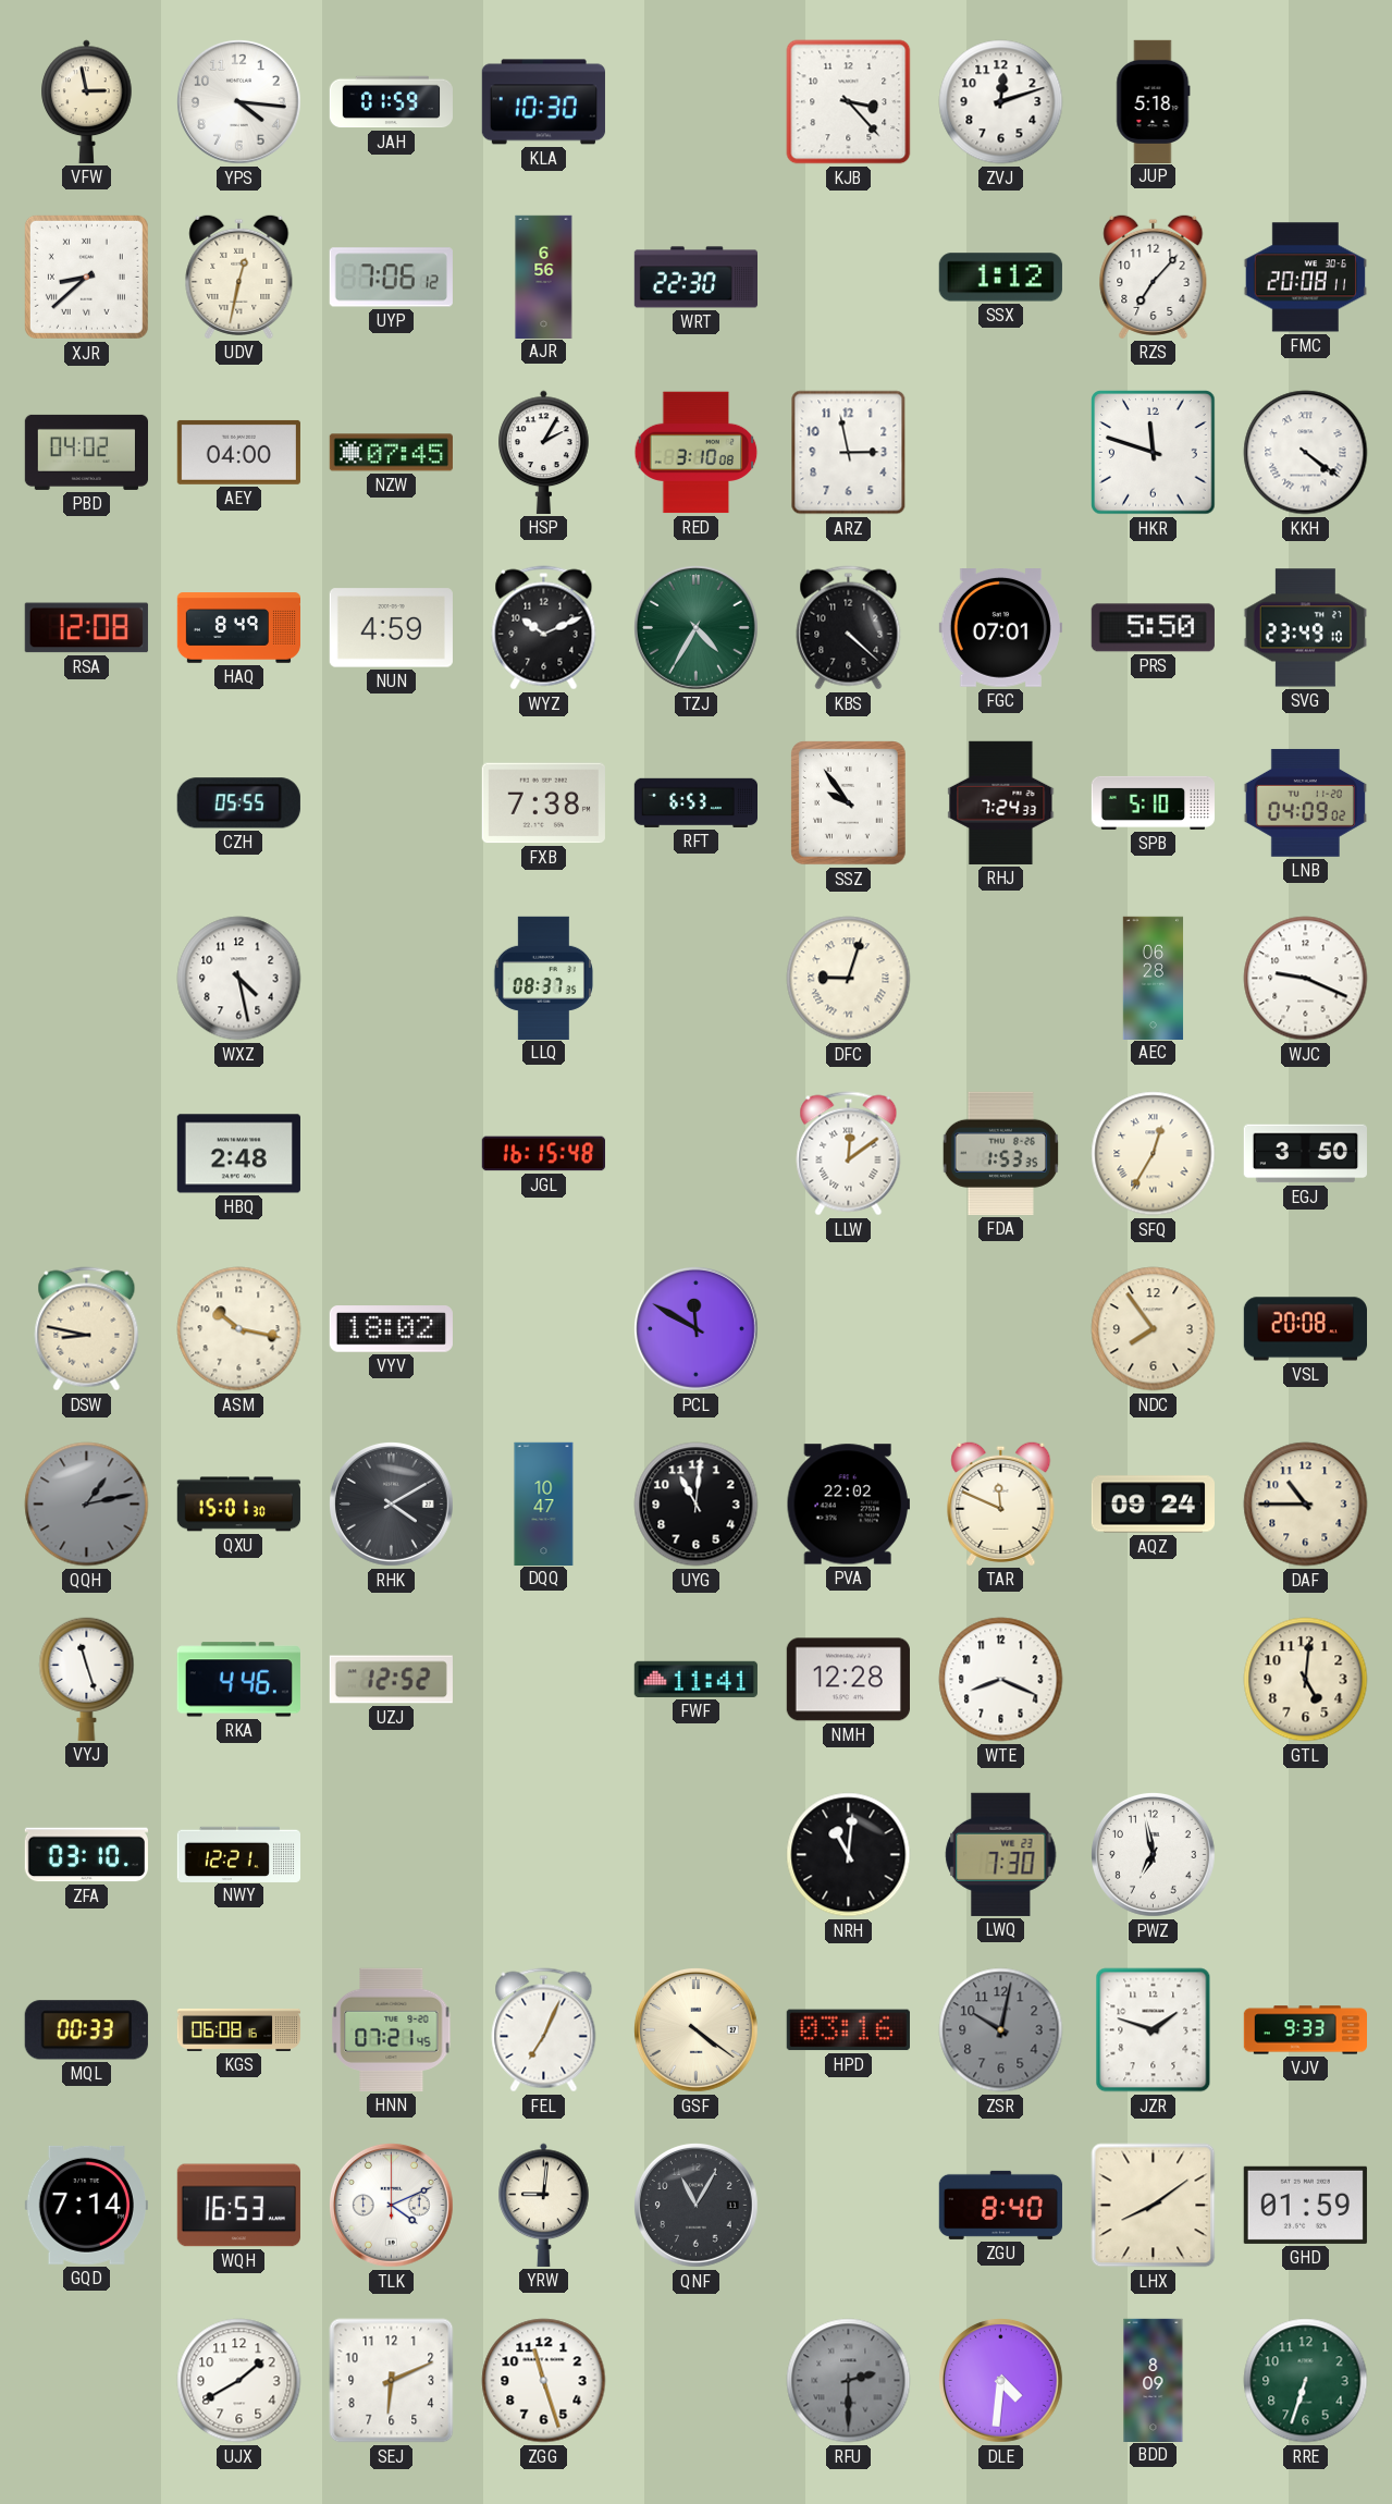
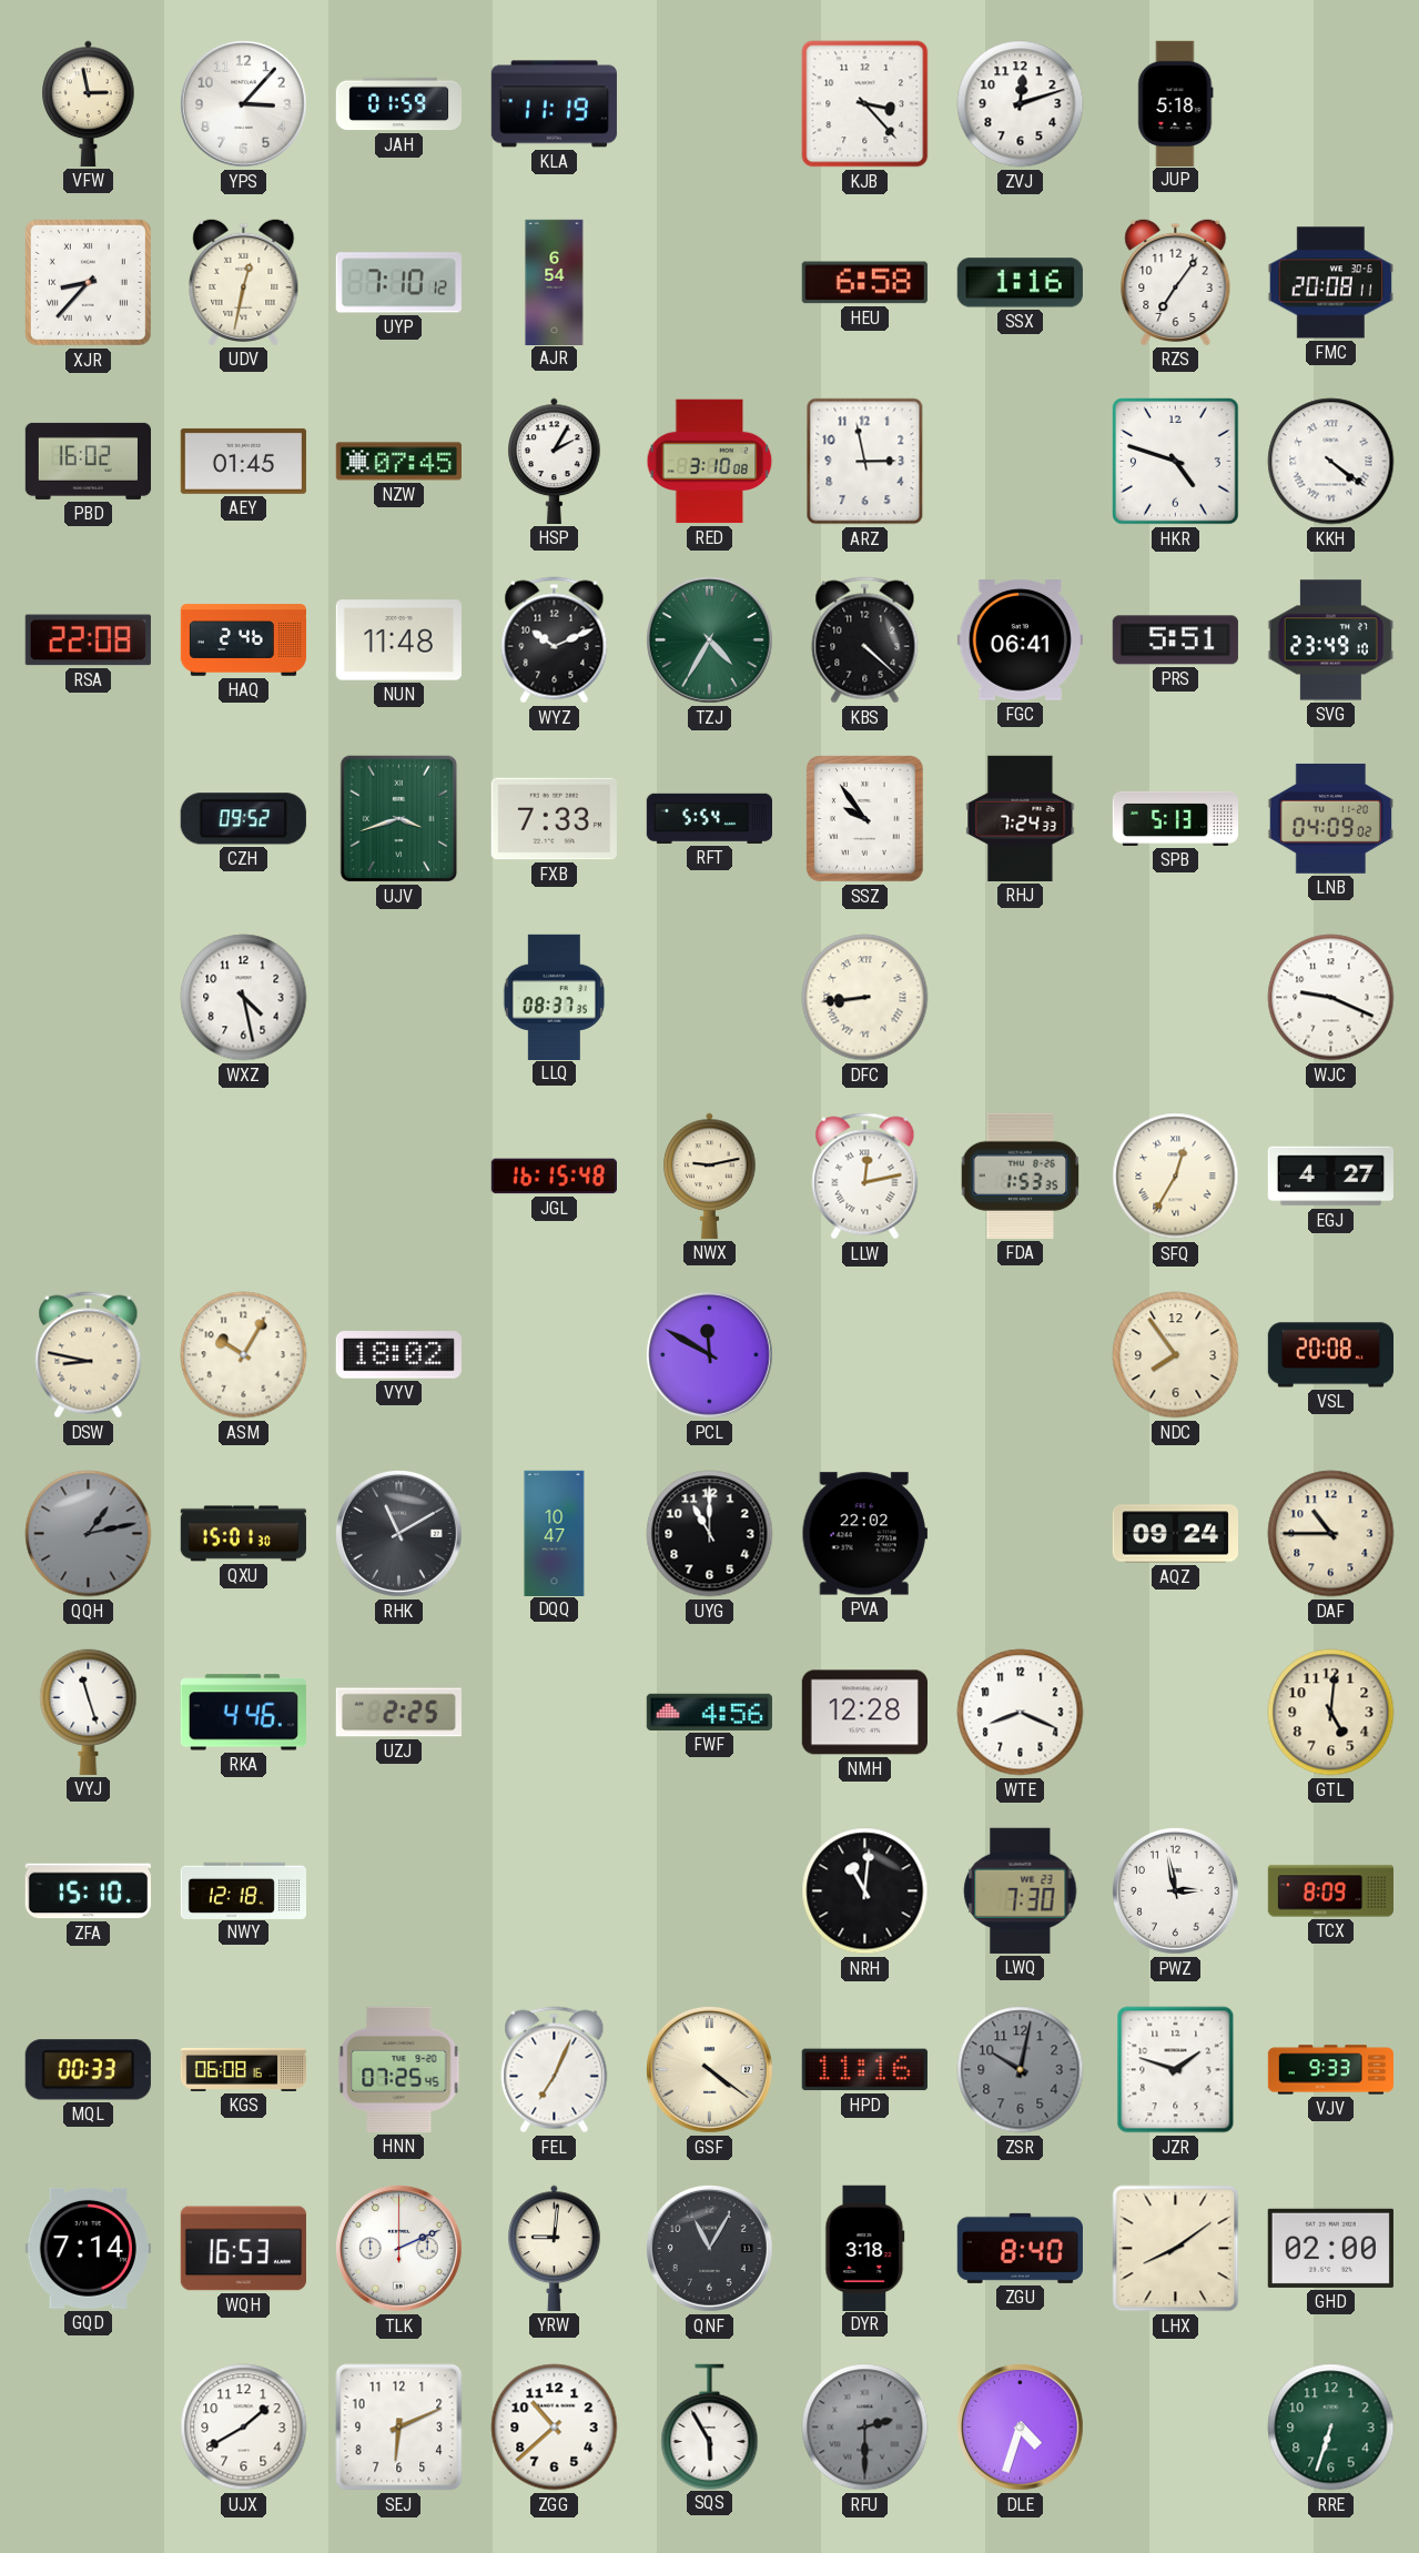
YPS: 4:16 -> 3:07
KLA: 10:30 -> 11:19
XJR: 8:38 -> 8:37
UYP: 7:06 -> 7:10
AJR: 6:56 -> 6:54
WRT: 22:30 -> none
HEU: none -> 6:58
SSX: 1:12 -> 1:16
RZS: 7:07 -> 7:06
PBD: 04:02 -> 16:02
AEY: 04:00 -> 01:45
HKR: 11:48 -> 4:48
RSA: 12:08 -> 22:08
HAQ: 8:49 -> 2:46
NUN: 4:59 -> 11:48
FGC: 07:01 -> 06:41
PRS: 5:50 -> 5:51
CZH: 05:55 -> 09:52
UJV: none -> 3:42
FXB: 7:38 -> 7:33
RFT: 6:53 -> 5:54
SPB: 5:10 -> 5:13
DFC: 9:03 -> 8:44
AEC: 06:28 -> none
HBQ: 2:48 -> none
NWX: none -> 9:13
LLW: 12:09 -> 12:13
EGJ: 3:50 -> 4:27
ASM: 10:17 -> 10:05
RHK: 4:10 -> 11:10
UYG: 11:01 -> 11:00
TAR: 11:49 -> none
UZJ: 12:52 -> 2:25
FWF: 11:41 -> 4:56
ZFA: 03:10 -> 15:10
NWY: 12:21 -> 12:18
PWZ: 6:58 -> 2:58
TCX: none -> 8:09
HNN: 07:21 -> 07:25
HPD: 03:16 -> 11:16
TLK: 4:11 -> 2:11
DYR: none -> 3:18
GHD: 01:59 -> 02:00
ZGG: 11:27 -> 10:38
SQS: none -> 5:55
DLE: 4:31 -> 4:33
BDD: 8:09 -> none
